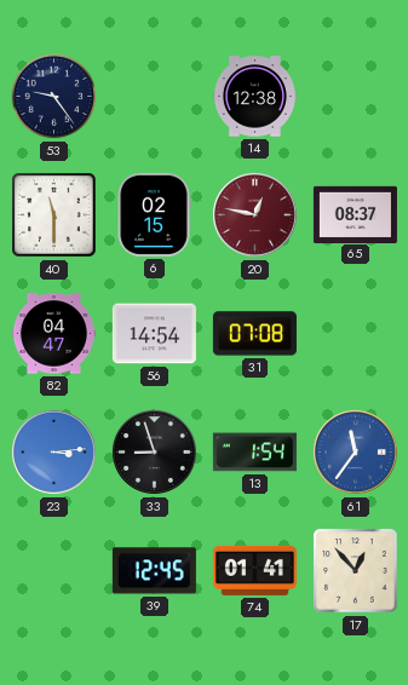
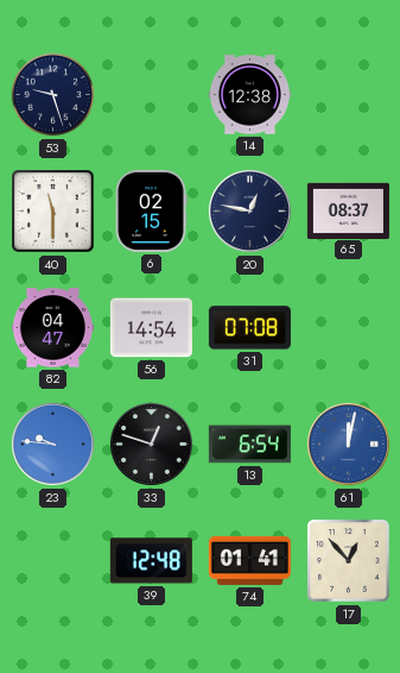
53: 9:24 -> 9:27
20 dial: burgundy -> navy
23: 3:14 -> 9:46
33: 8:57 -> 12:48
13: 1:54 -> 6:54
61: 11:36 -> 12:02
39: 12:45 -> 12:48
